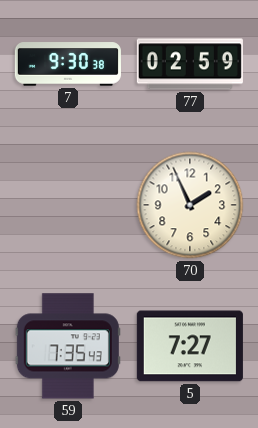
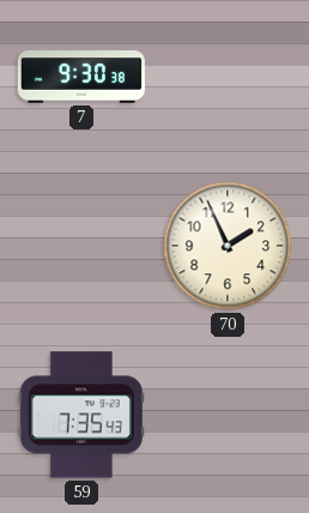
77: 02:59 -> none
5: 7:27 -> none
